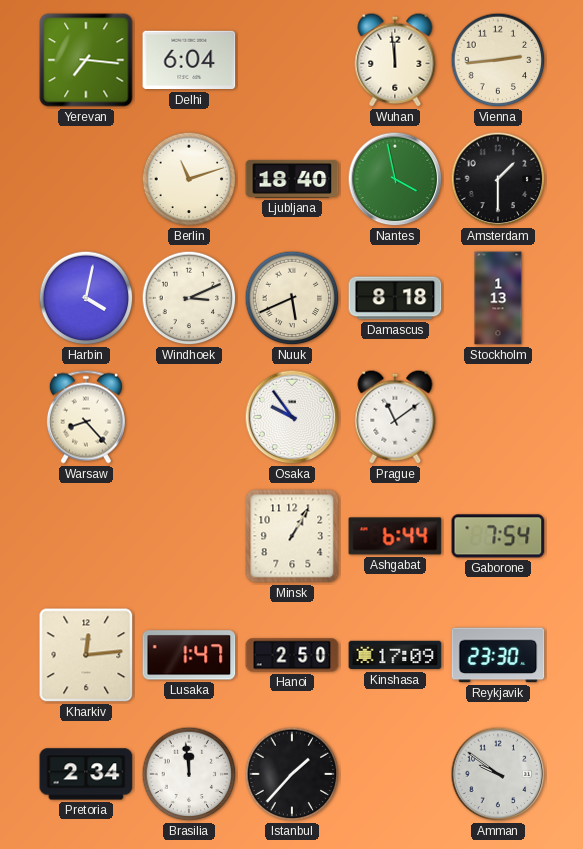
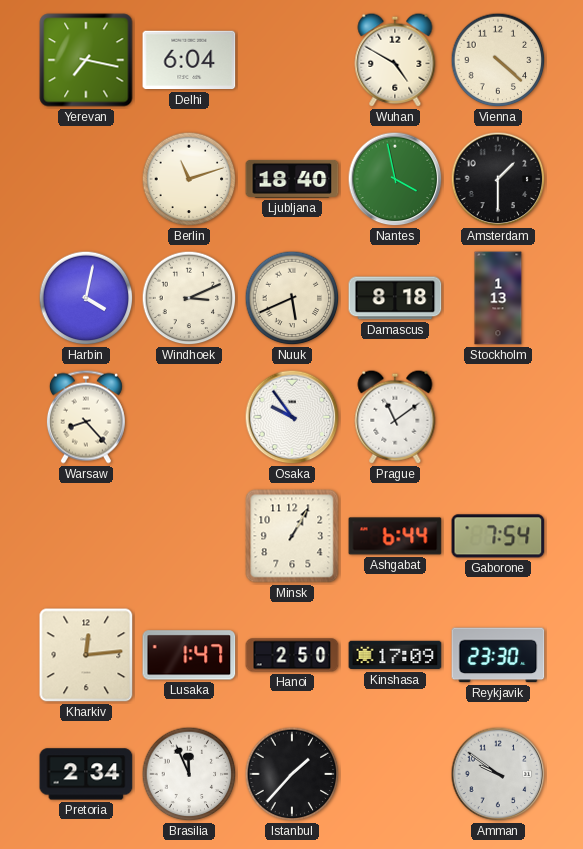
Yerevan: 7:16 -> 7:17
Wuhan: 11:59 -> 4:50
Vienna: 2:44 -> 4:22
Brasilia: 11:59 -> 11:56
